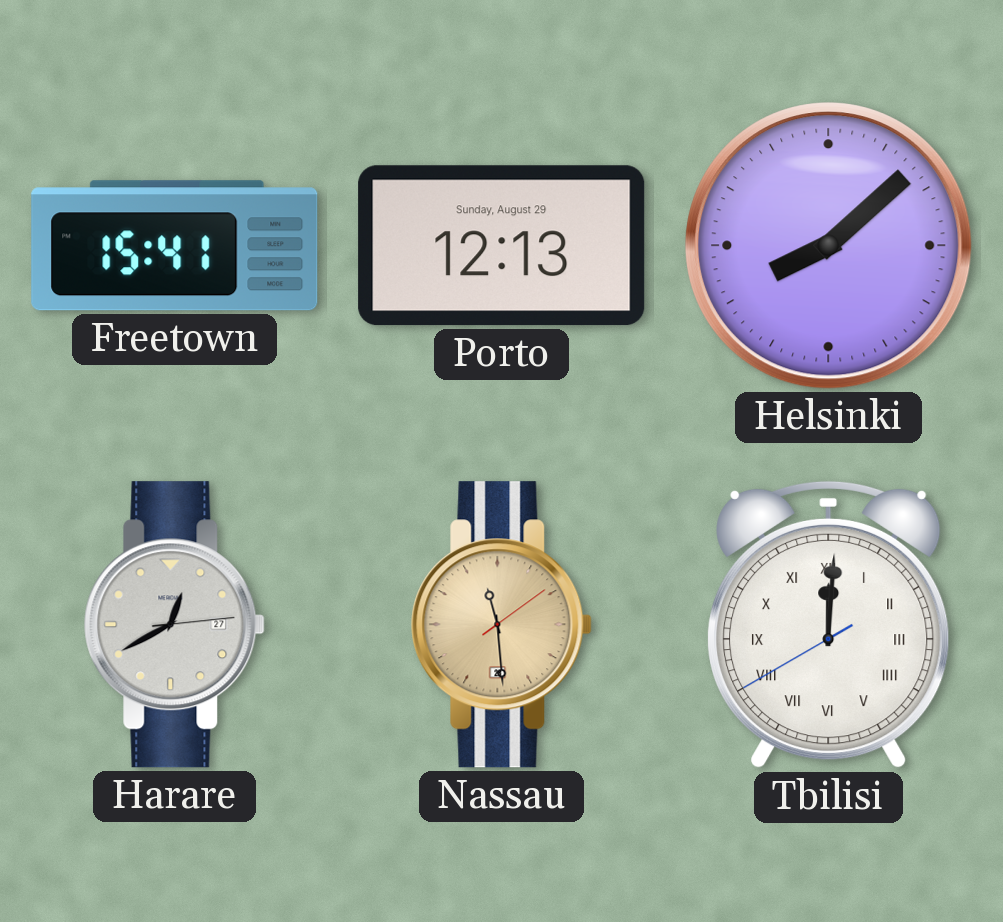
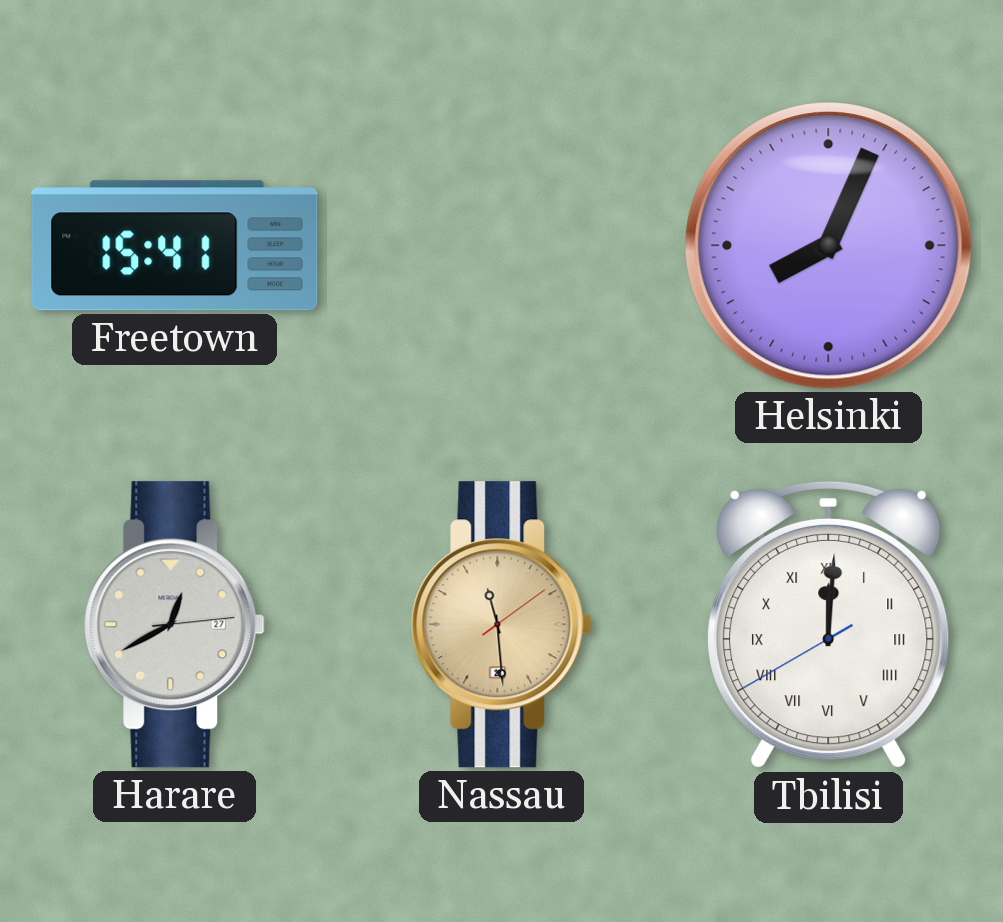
Porto: 12:13 -> none
Helsinki: 8:08 -> 8:04
